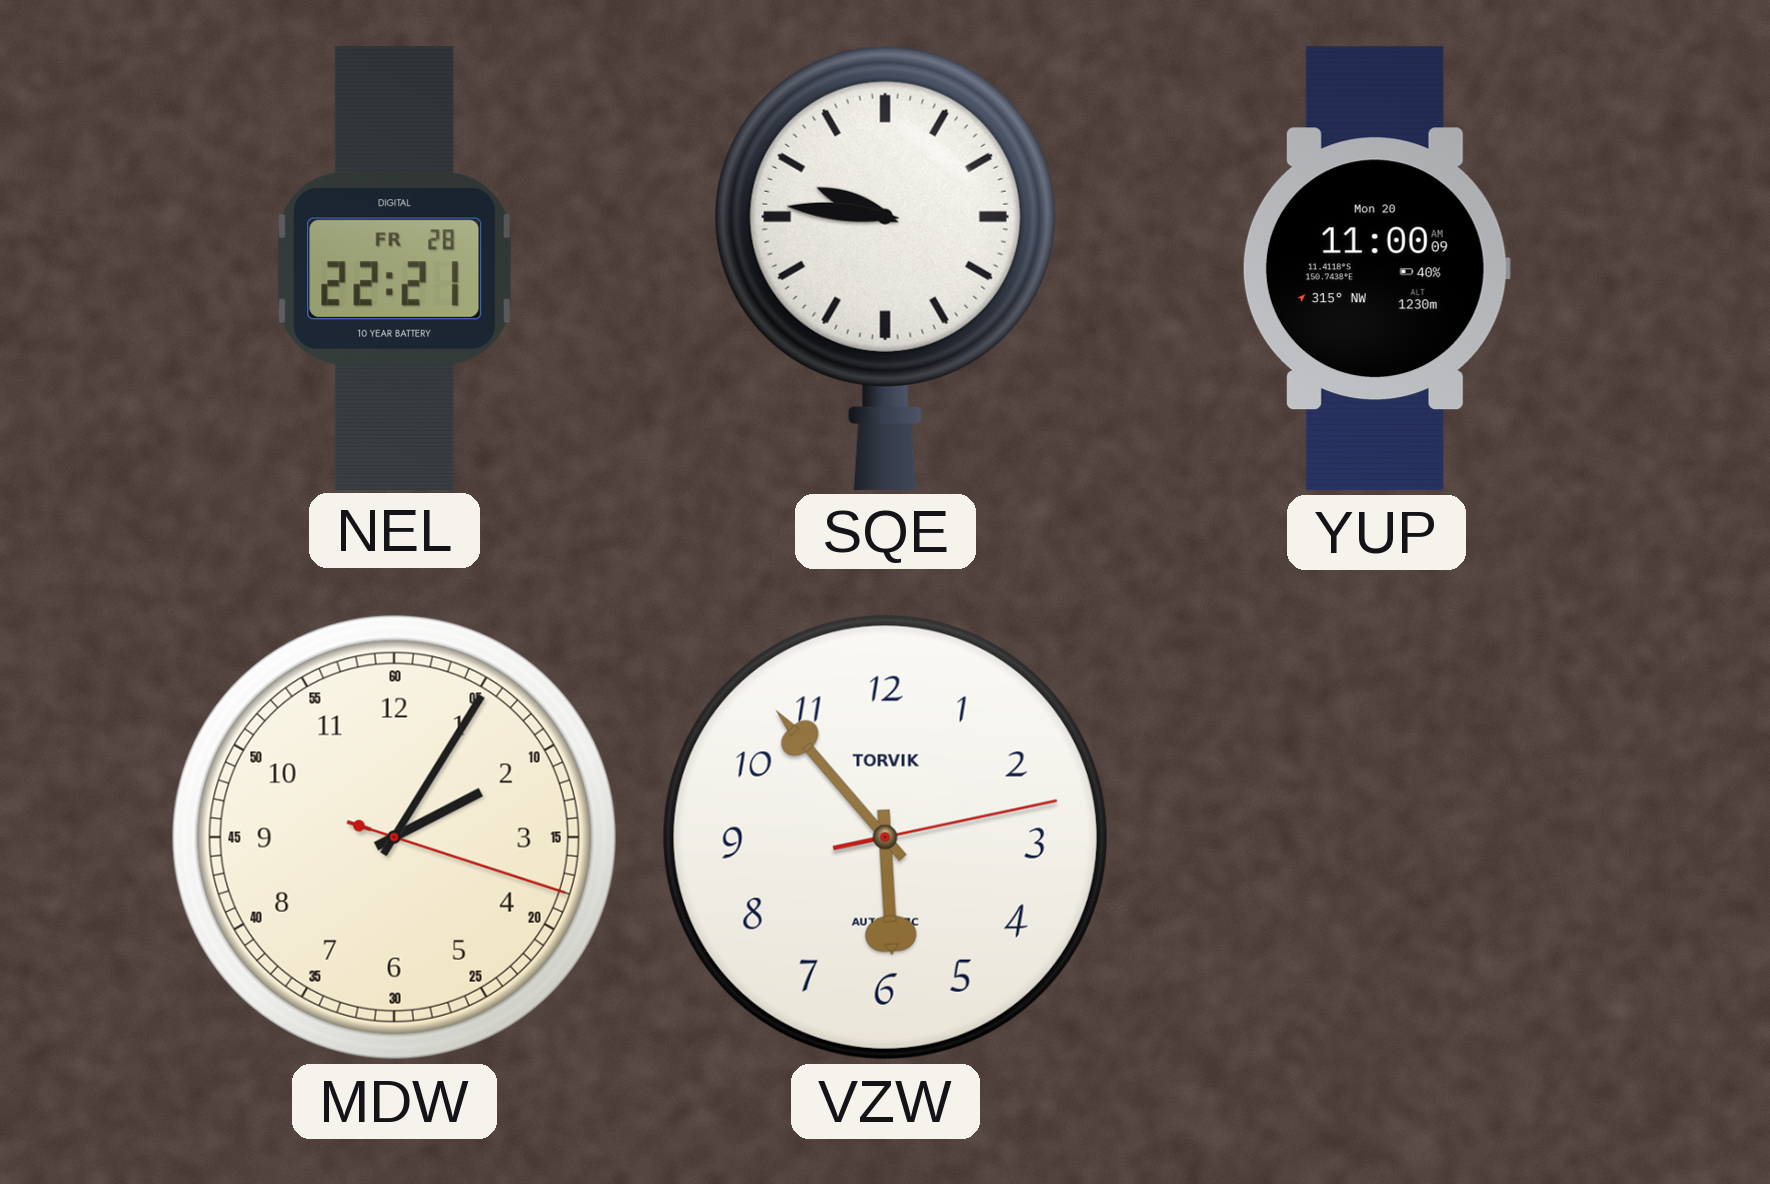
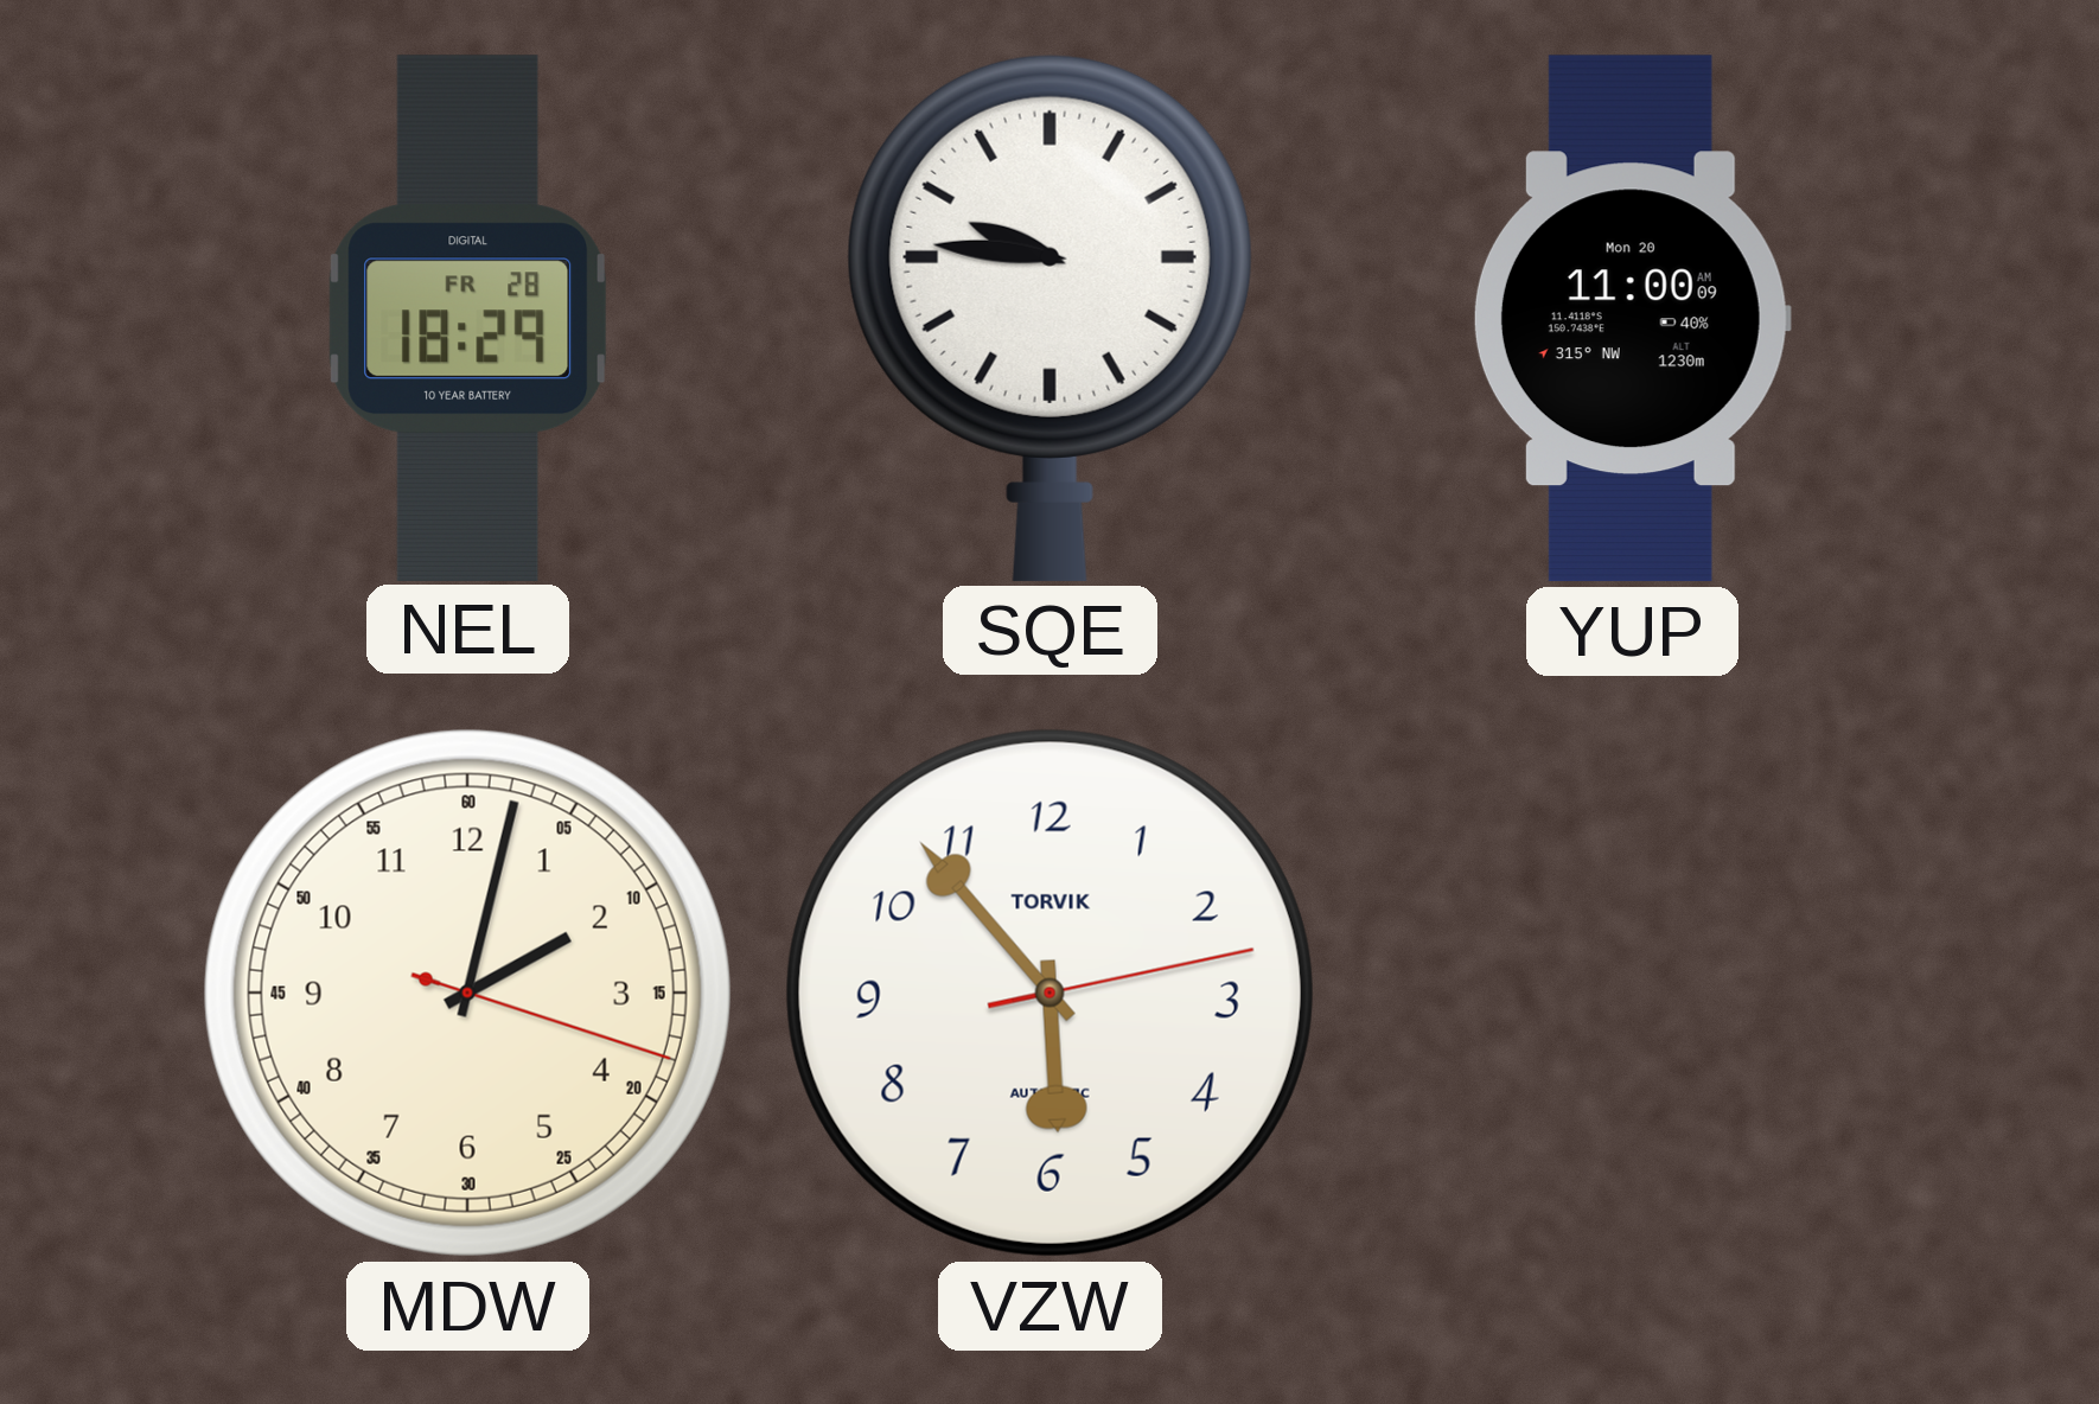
NEL: 22:21 -> 18:29
MDW: 2:05 -> 2:02
